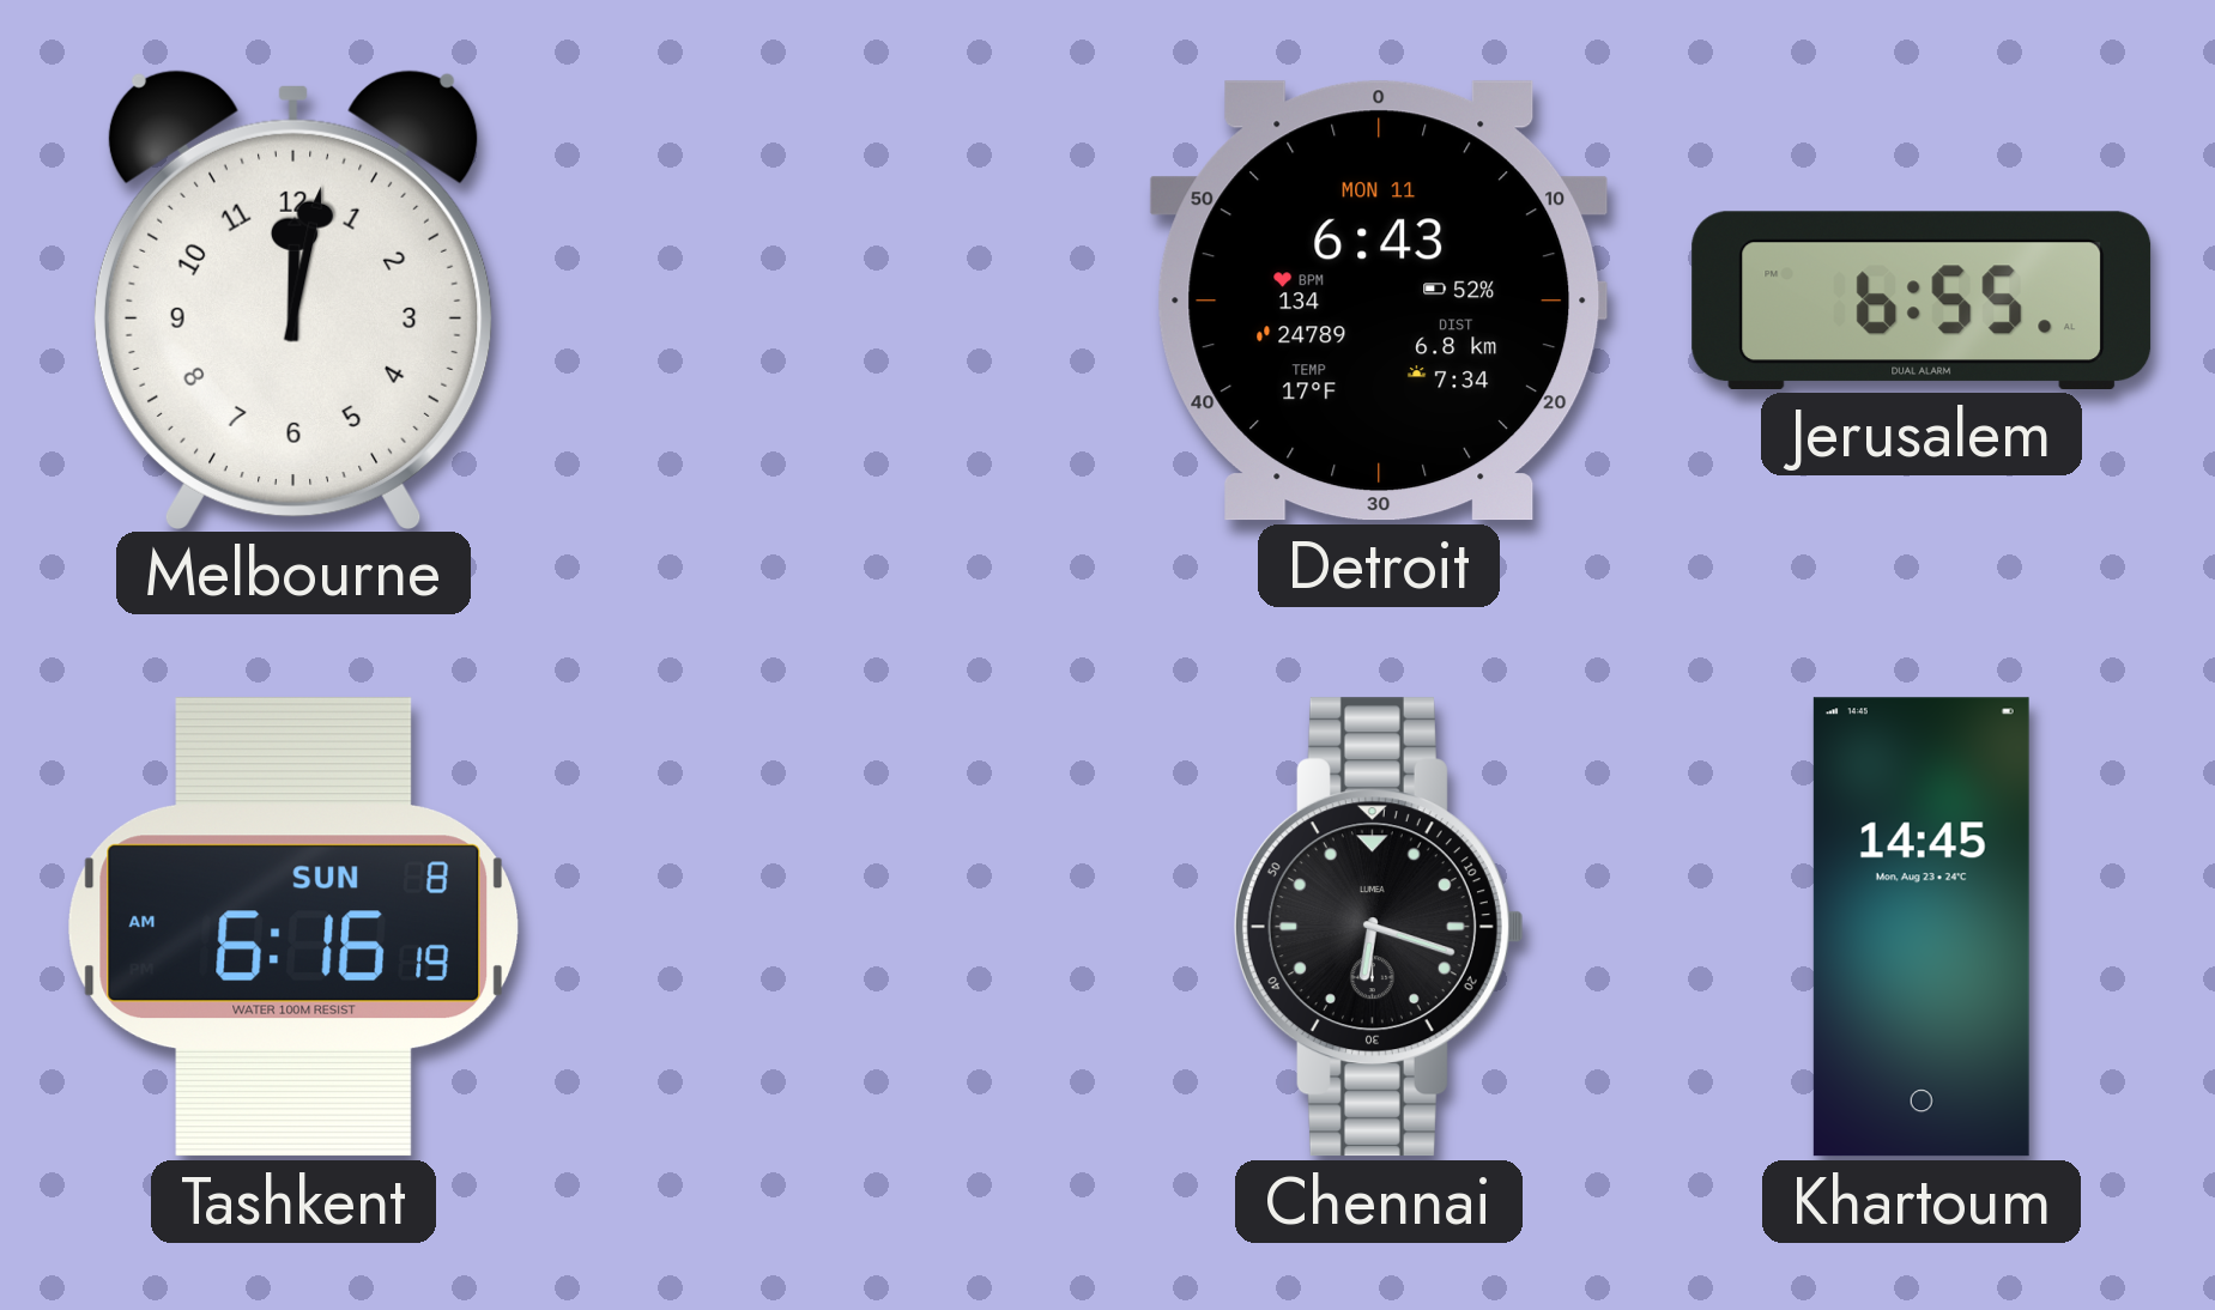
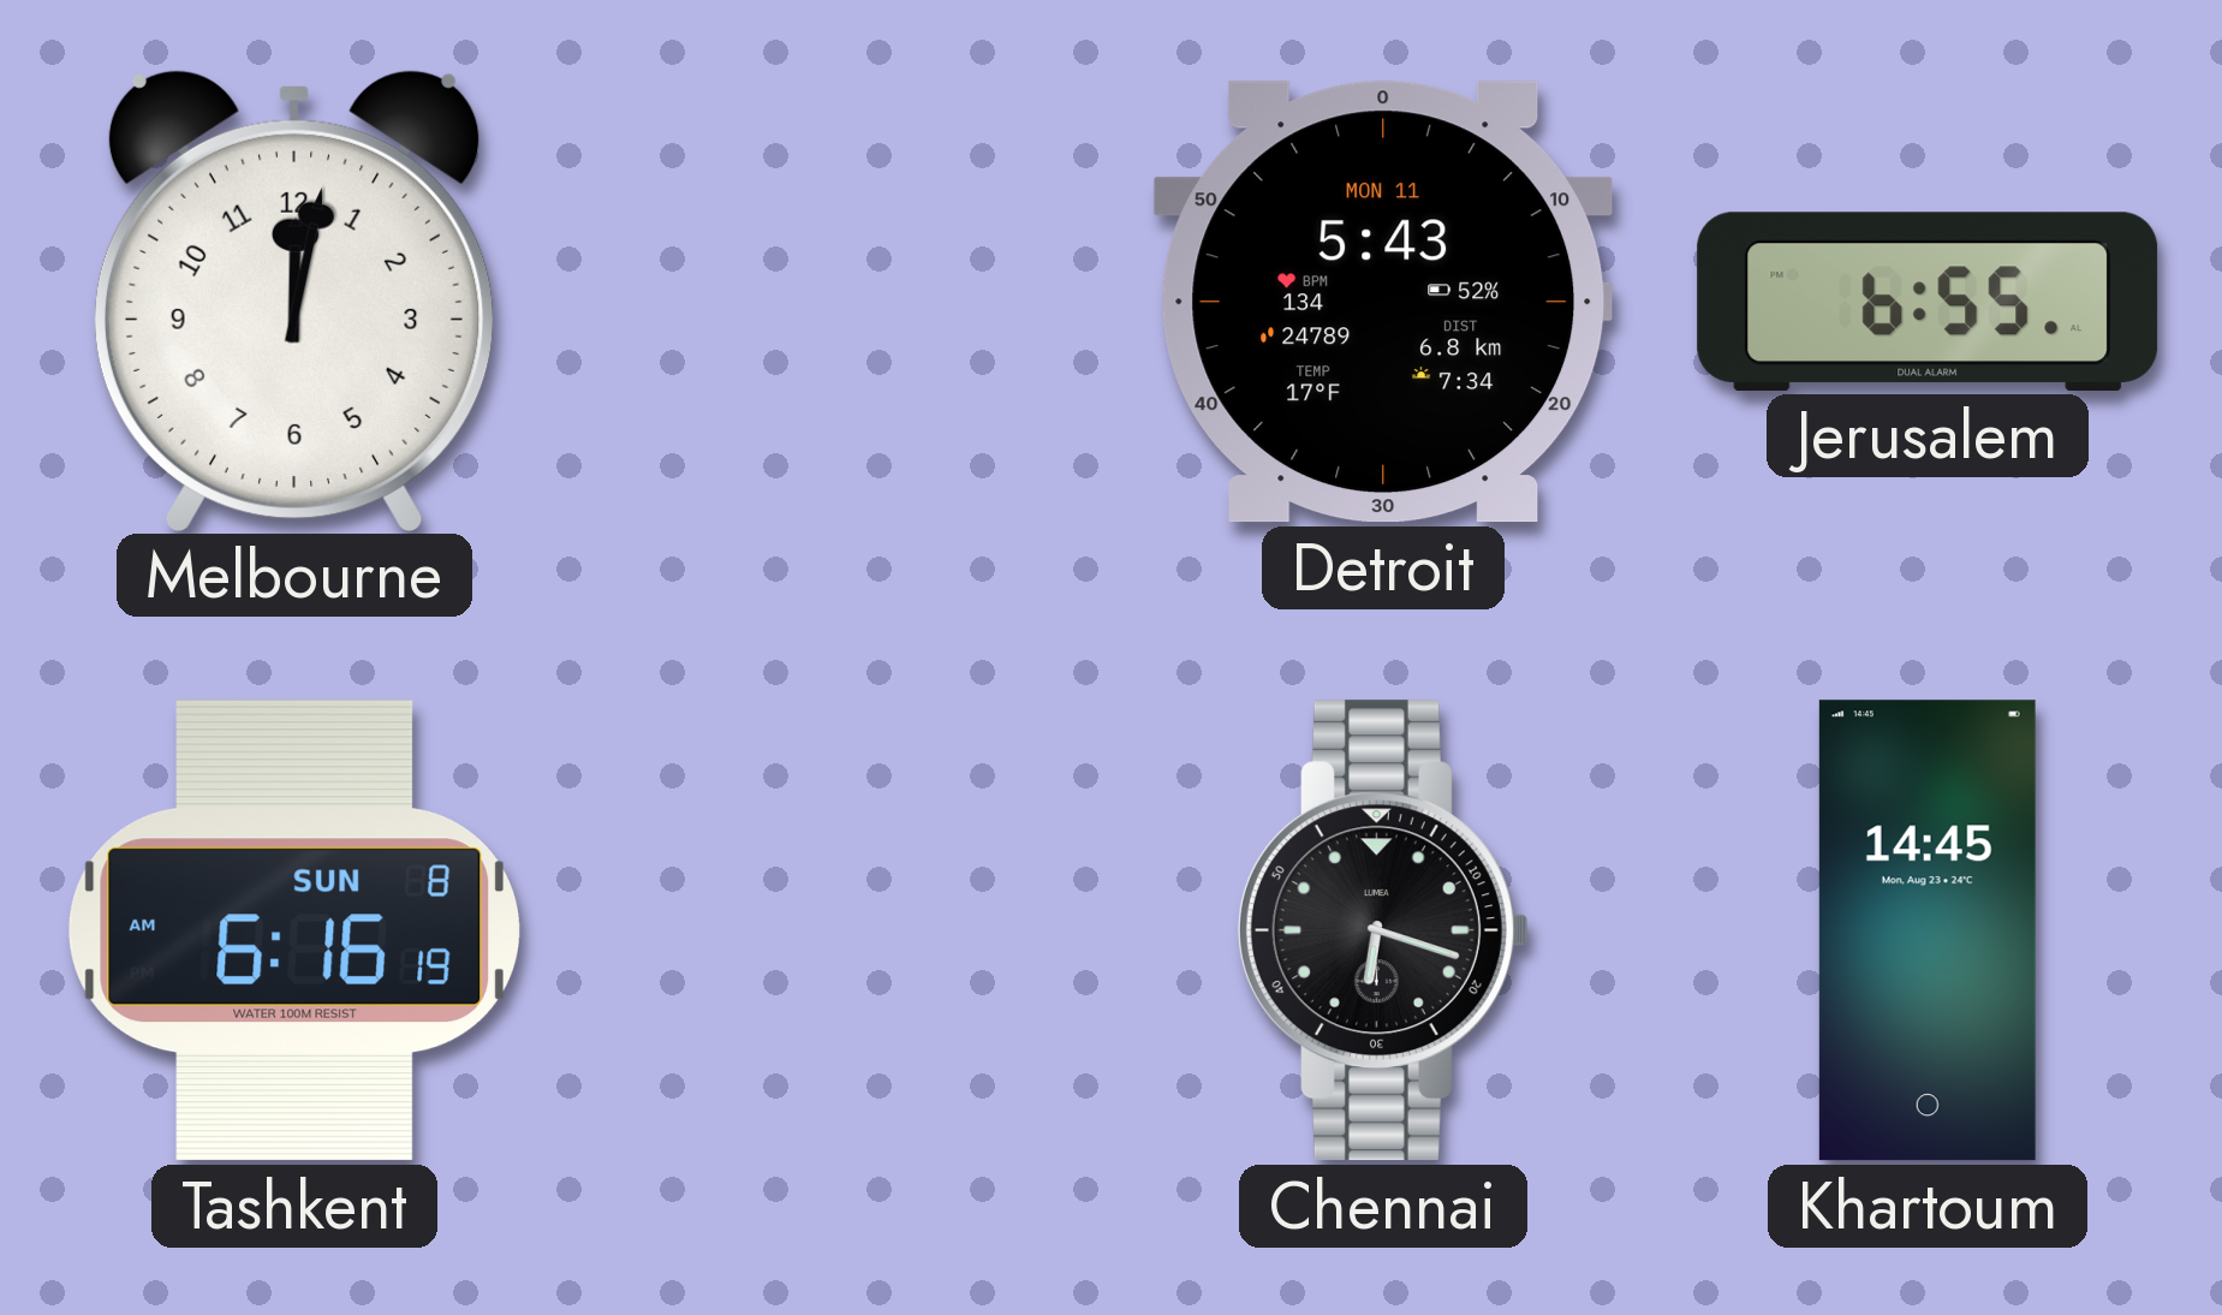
Detroit: 6:43 -> 5:43
